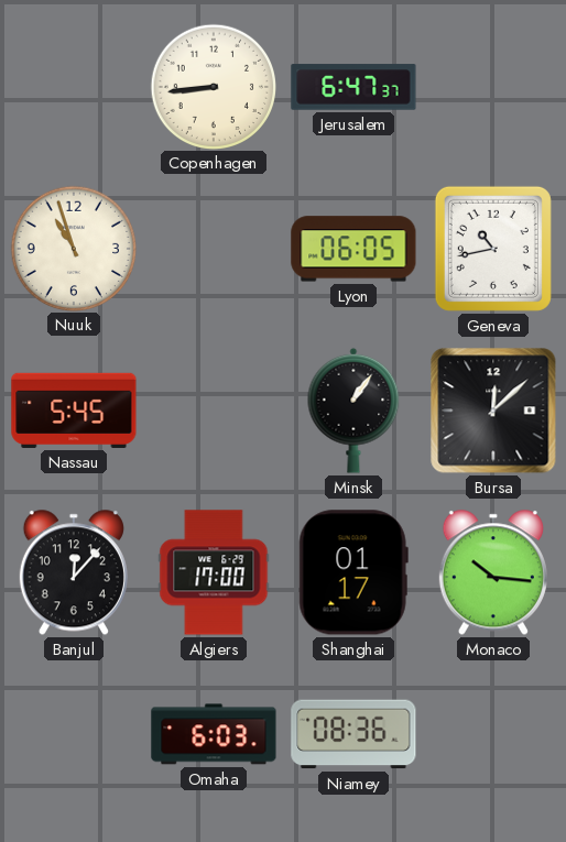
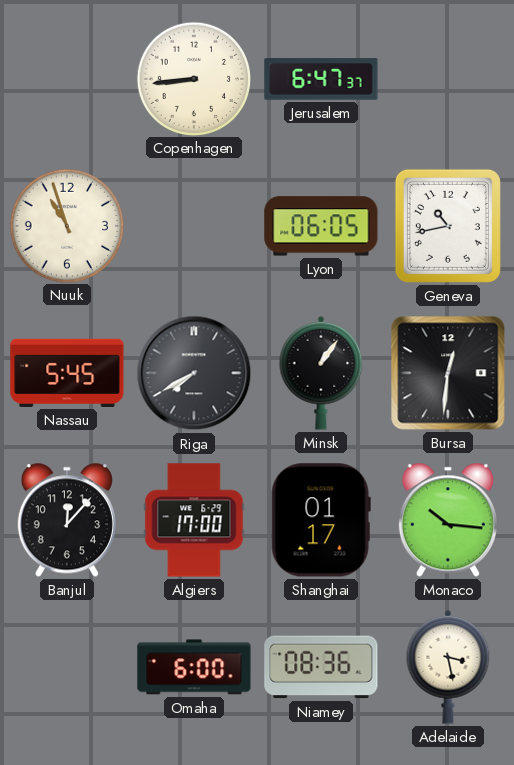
Riga: none -> 7:40
Bursa: 12:08 -> 12:31
Omaha: 6:03 -> 6:00
Adelaide: none -> 3:28
